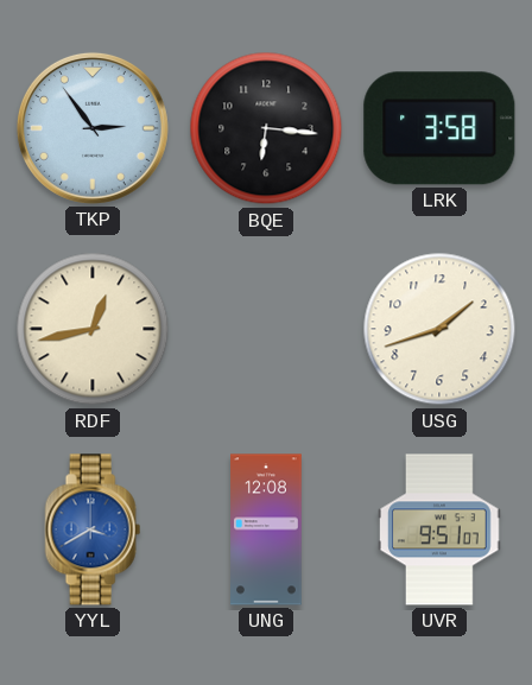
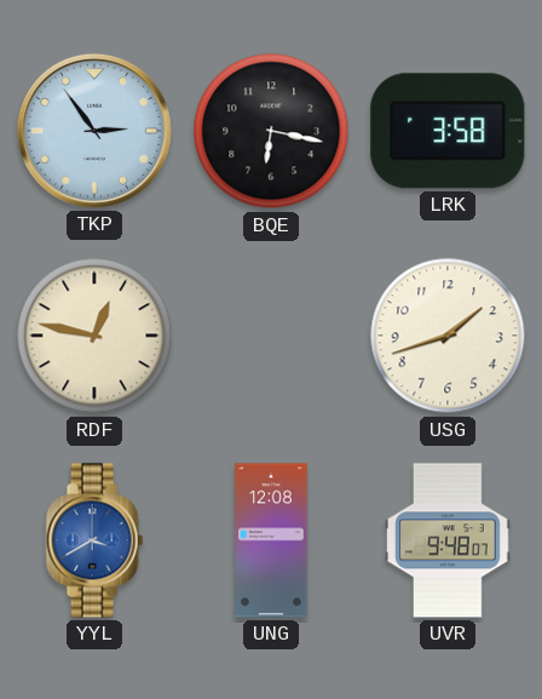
BQE: 6:16 -> 6:17
RDF: 12:43 -> 12:47
UVR: 9:51 -> 9:48
